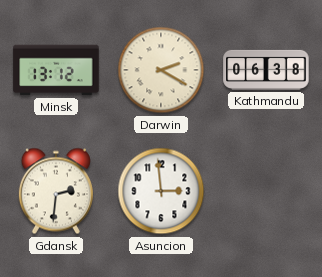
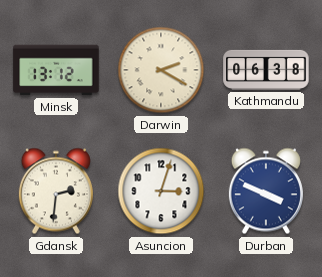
Asuncion: 2:59 -> 3:03
Durban: none -> 3:49
